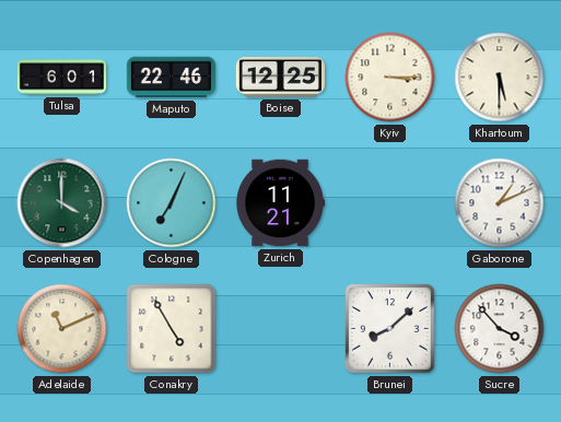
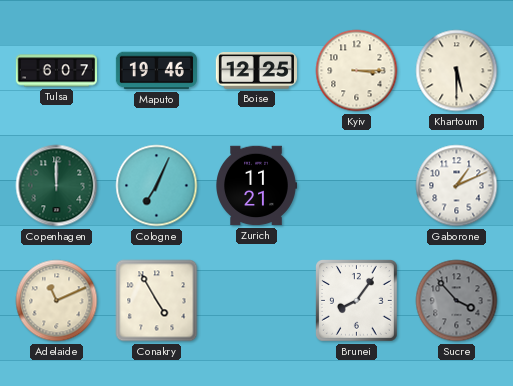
Tulsa: 6:01 -> 6:07
Maputo: 22:46 -> 19:46
Copenhagen: 4:00 -> 12:00
Brunei: 8:08 -> 8:06
Sucre dial: white -> grey
